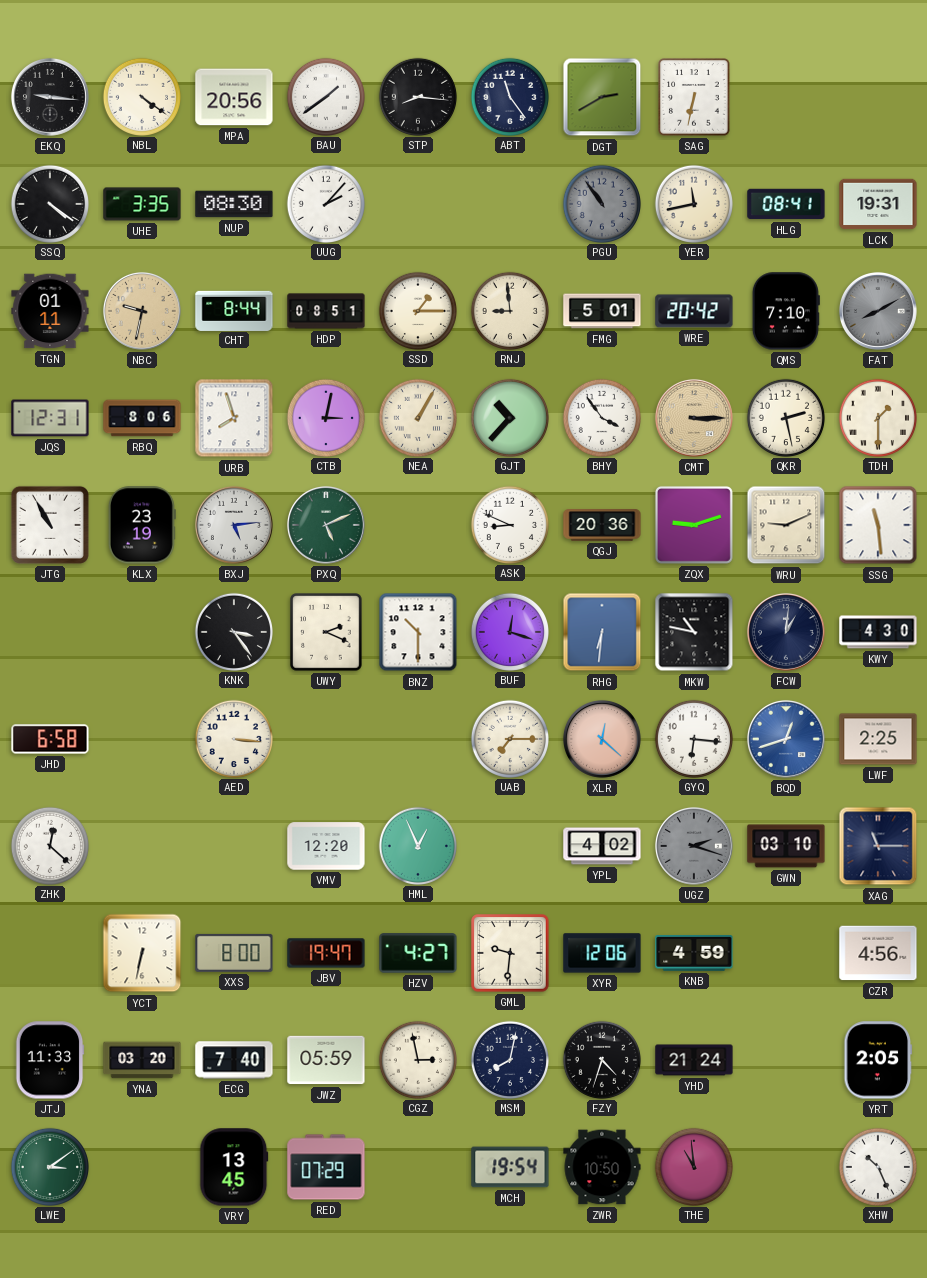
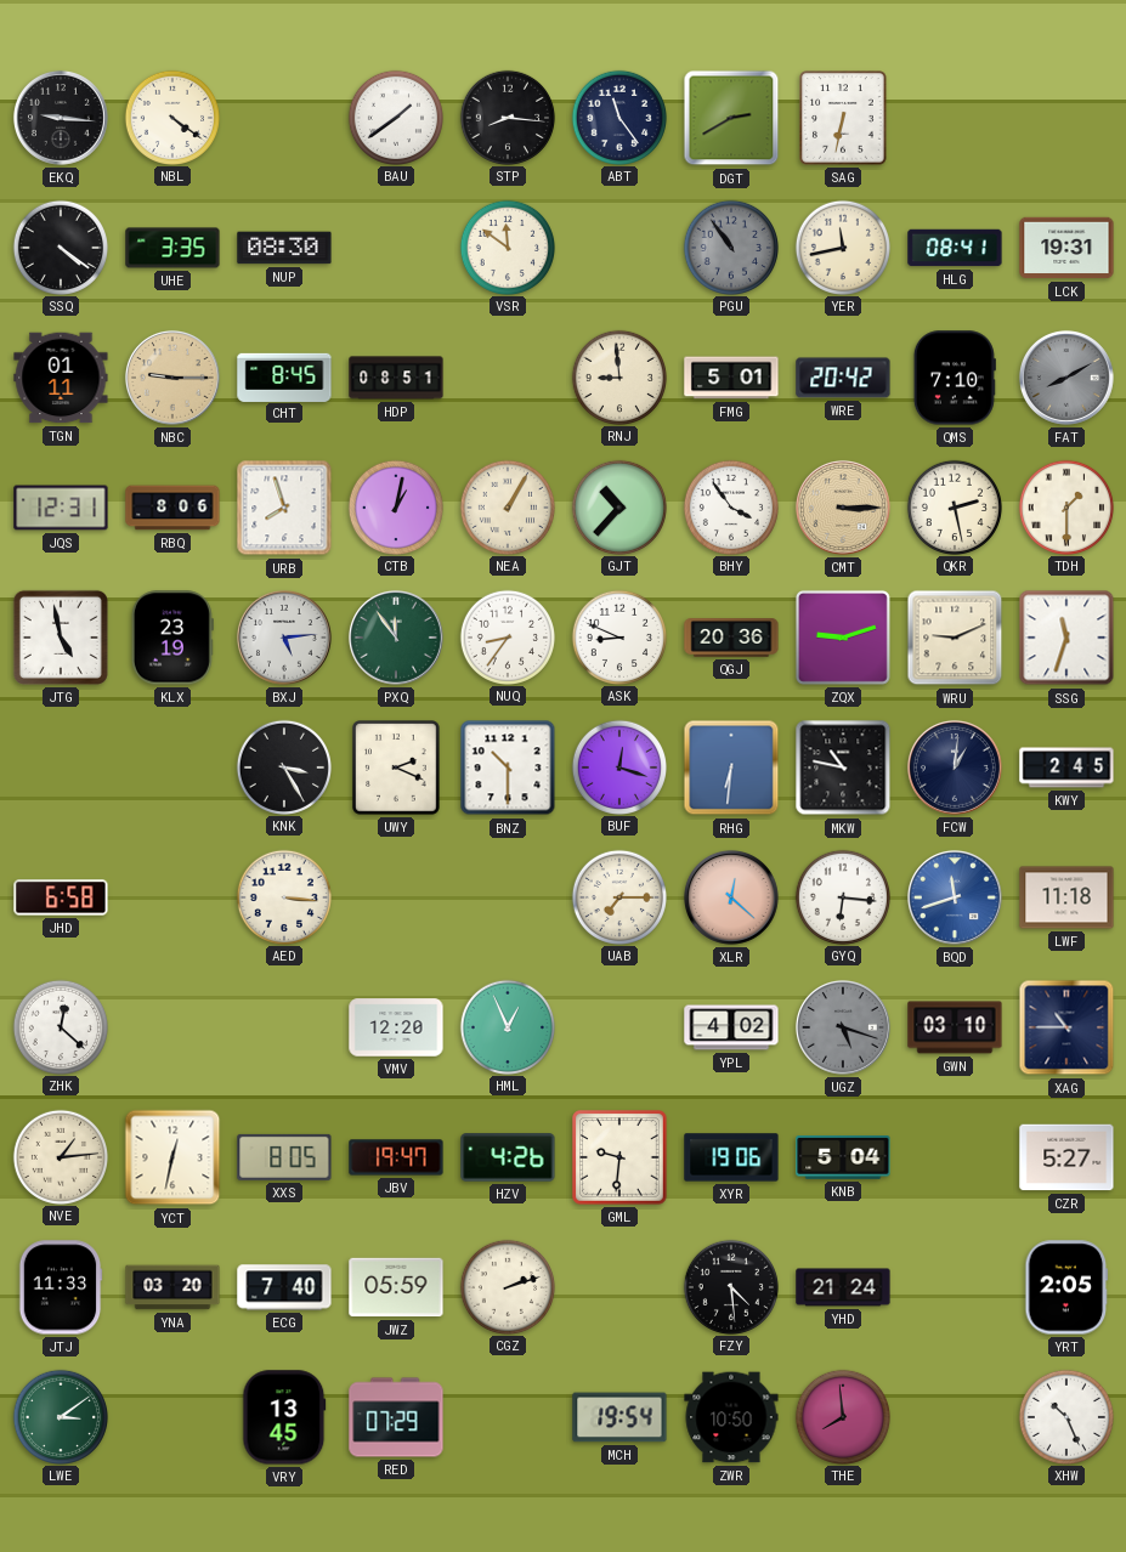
MPA: 20:56 -> none
UUG: 2:07 -> none
VSR: none -> 11:51
NBC: 9:32 -> 9:15
CHT: 8:44 -> 8:45
SSD: 1:15 -> none
CTB: 3:02 -> 1:02
JTG: 10:55 -> 4:58
PXQ: 5:11 -> 11:54
NUQ: none -> 8:36
SSG: 11:29 -> 11:33
KNK: 3:24 -> 3:25
KWY: 4:30 -> 2:45
BQD: 12:42 -> 11:42
LWF: 2:25 -> 11:18
UGZ: 2:18 -> 5:18
XAG: 11:15 -> 10:45
NVE: none -> 1:14
YCT: 6:32 -> 12:32
XXS: 8:00 -> 8:05
HZV: 4:27 -> 4:26
XYR: 12:06 -> 19:06
KNB: 4:59 -> 5:04
CZR: 4:56 -> 5:27
CGZ: 2:58 -> 2:12
MSM: 8:02 -> none
FZY: 4:33 -> 4:29
THE: 10:59 -> 7:59
